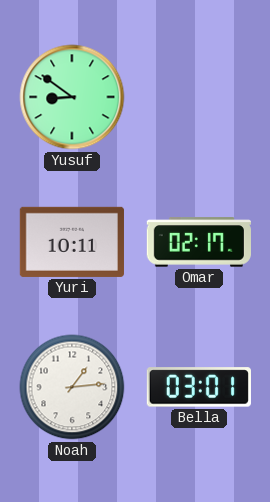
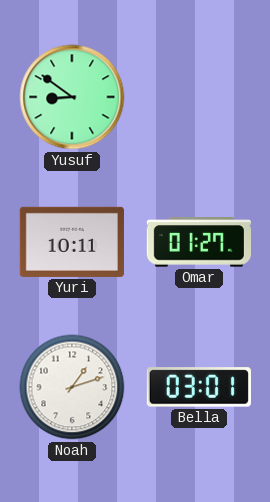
Omar: 02:17 -> 01:27
Noah: 1:14 -> 1:12
